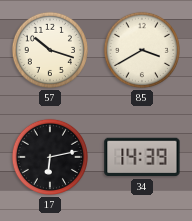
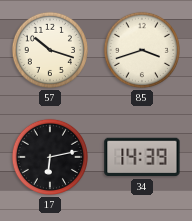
85: 3:40 -> 3:42
